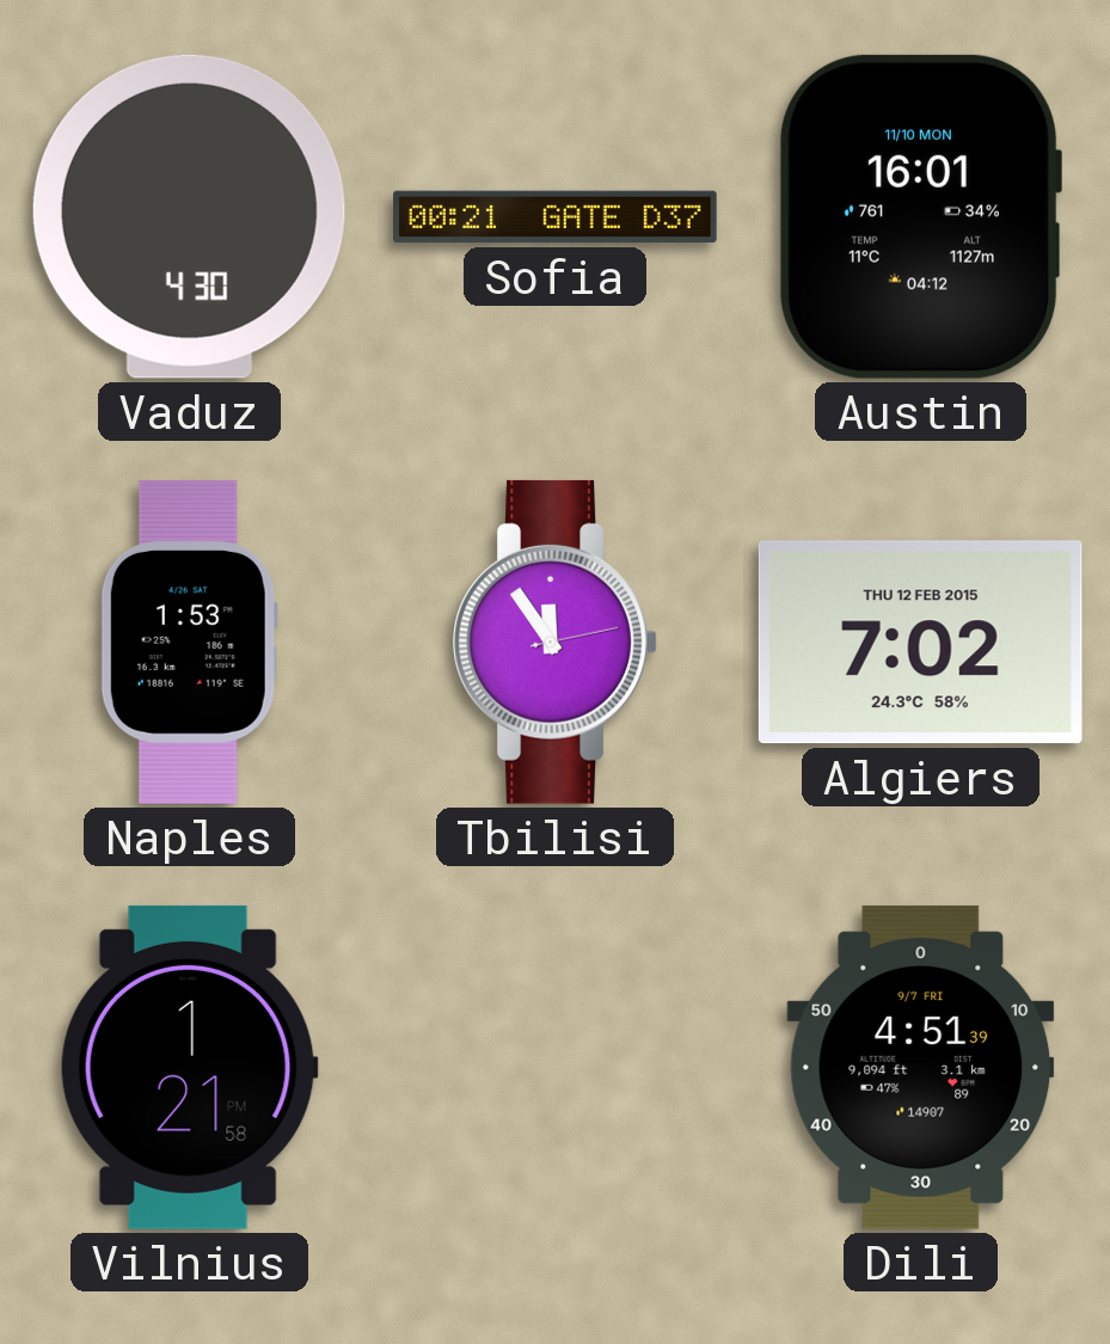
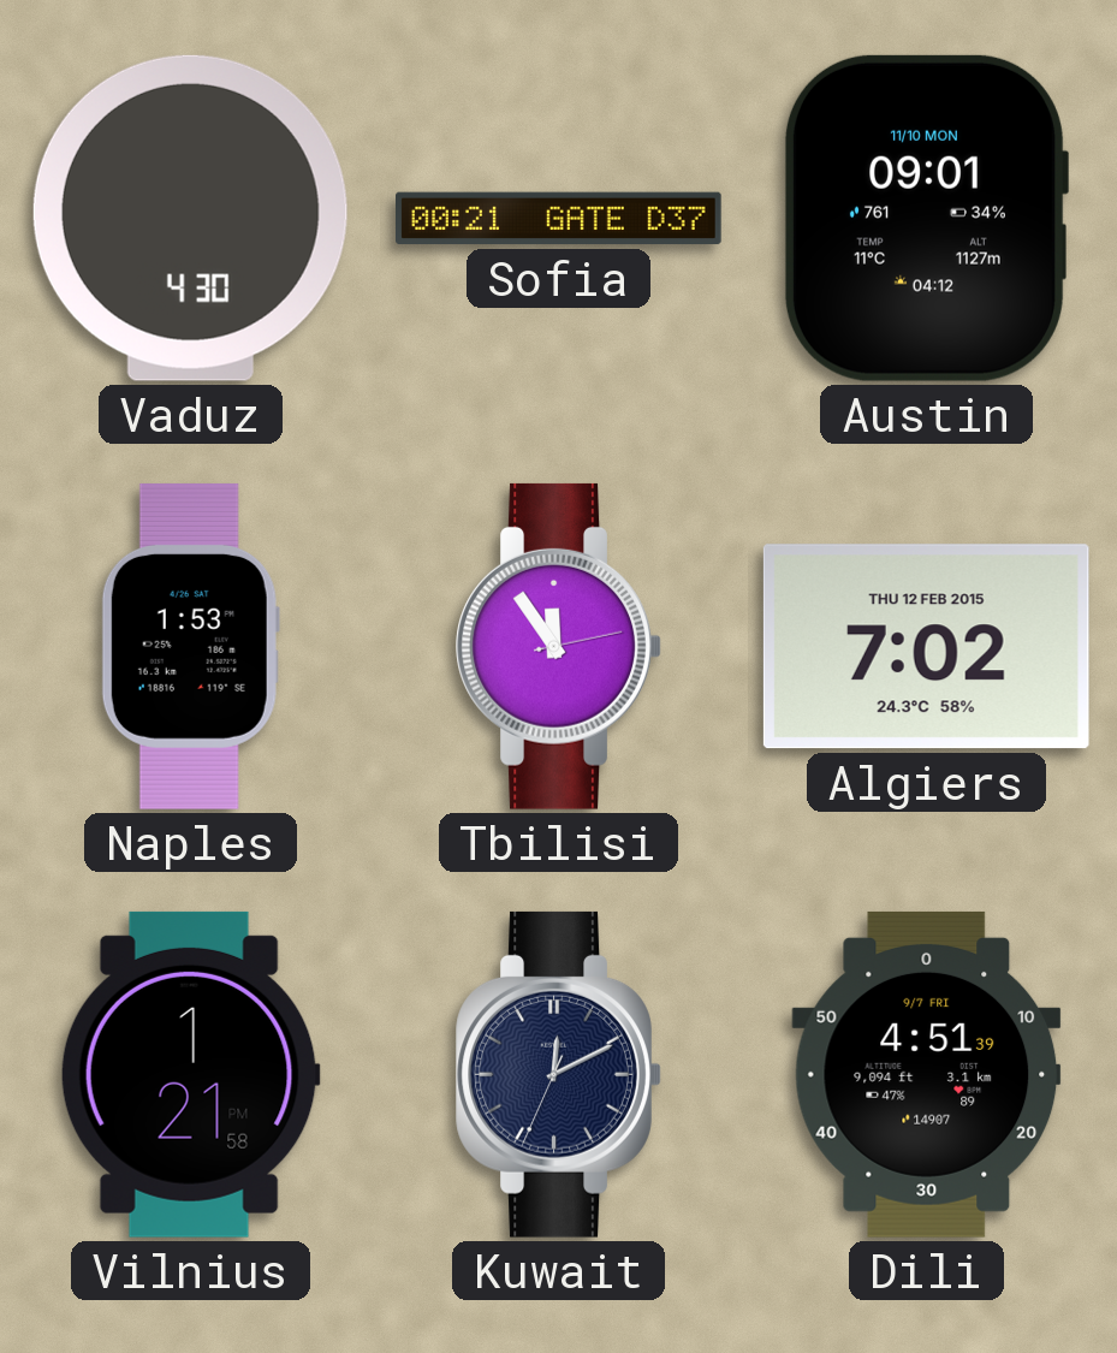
Austin: 16:01 -> 09:01
Kuwait: none -> 12:10
